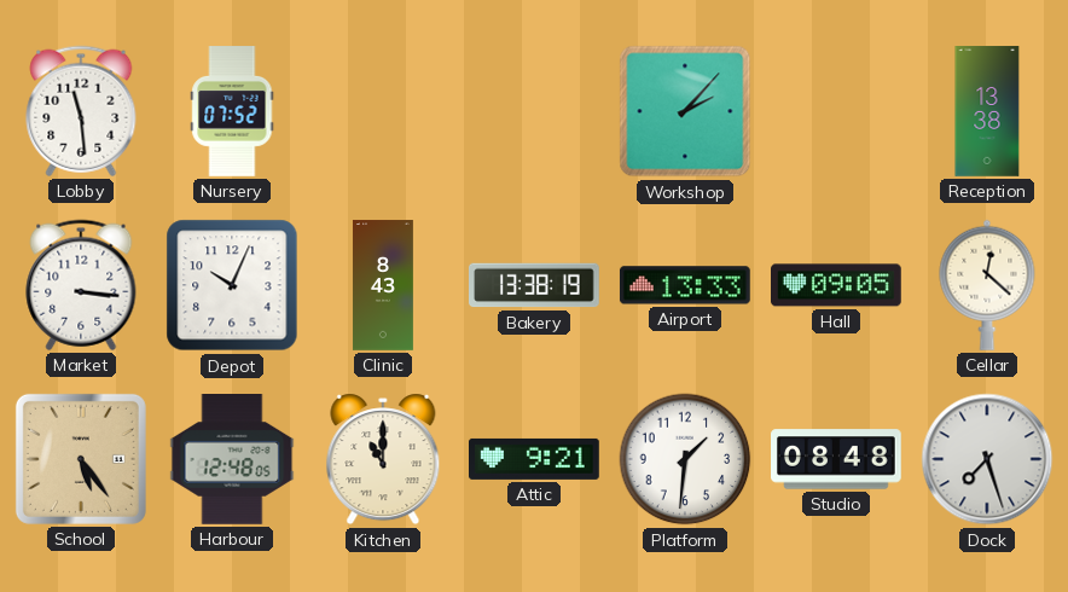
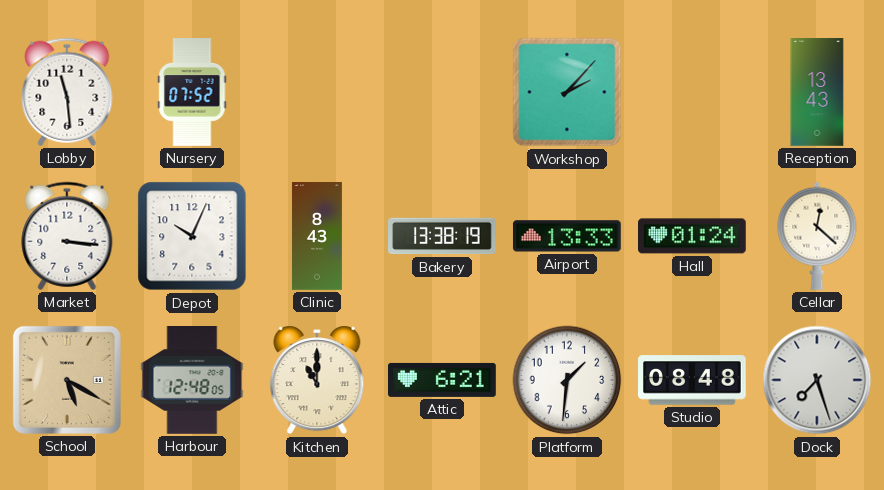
Reception: 13:38 -> 13:43
Hall: 09:05 -> 01:24
School: 5:24 -> 5:20
Attic: 9:21 -> 6:21
